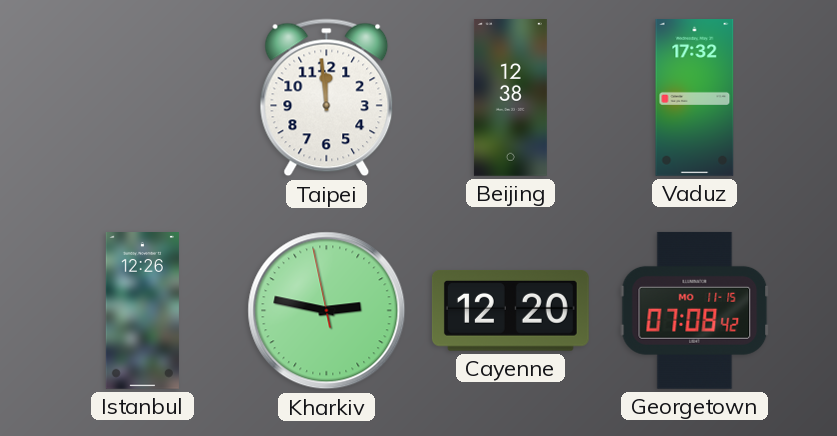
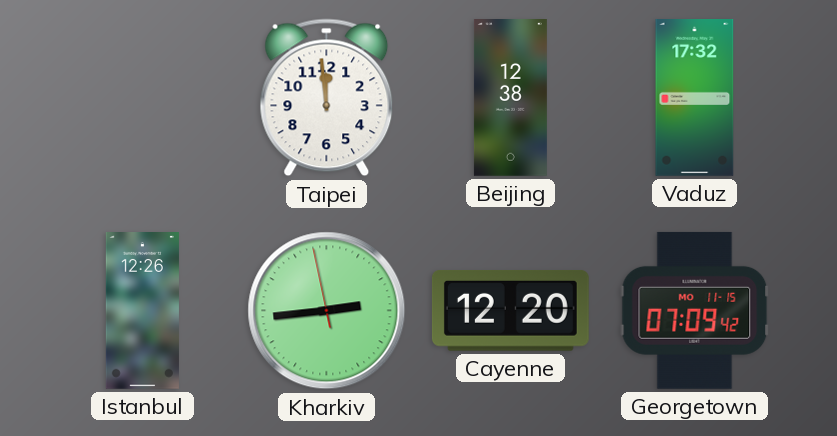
Kharkiv: 2:46 -> 2:43
Georgetown: 07:08 -> 07:09
